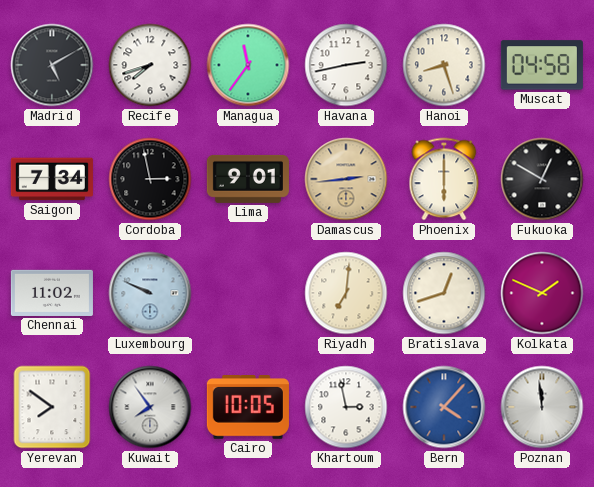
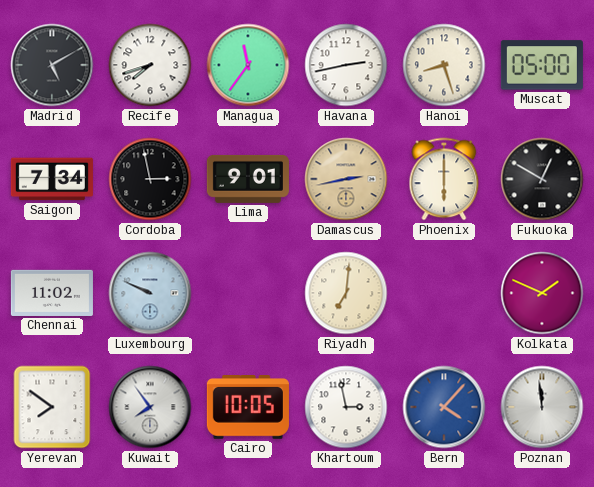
Muscat: 04:58 -> 05:00
Damascus: 2:44 -> 2:43
Bratislava: 12:42 -> none
